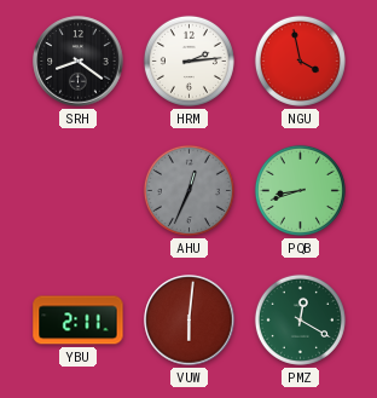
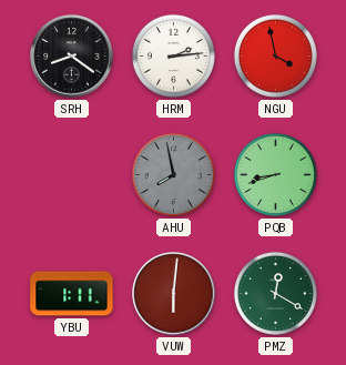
AHU: 12:34 -> 7:58
YBU: 2:11 -> 1:11
